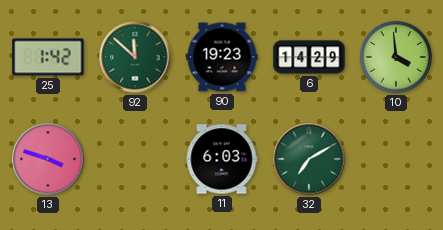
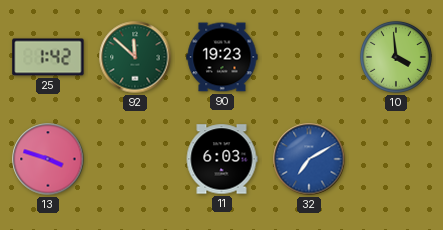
6: 14:29 -> none
32 dial: green -> blue
